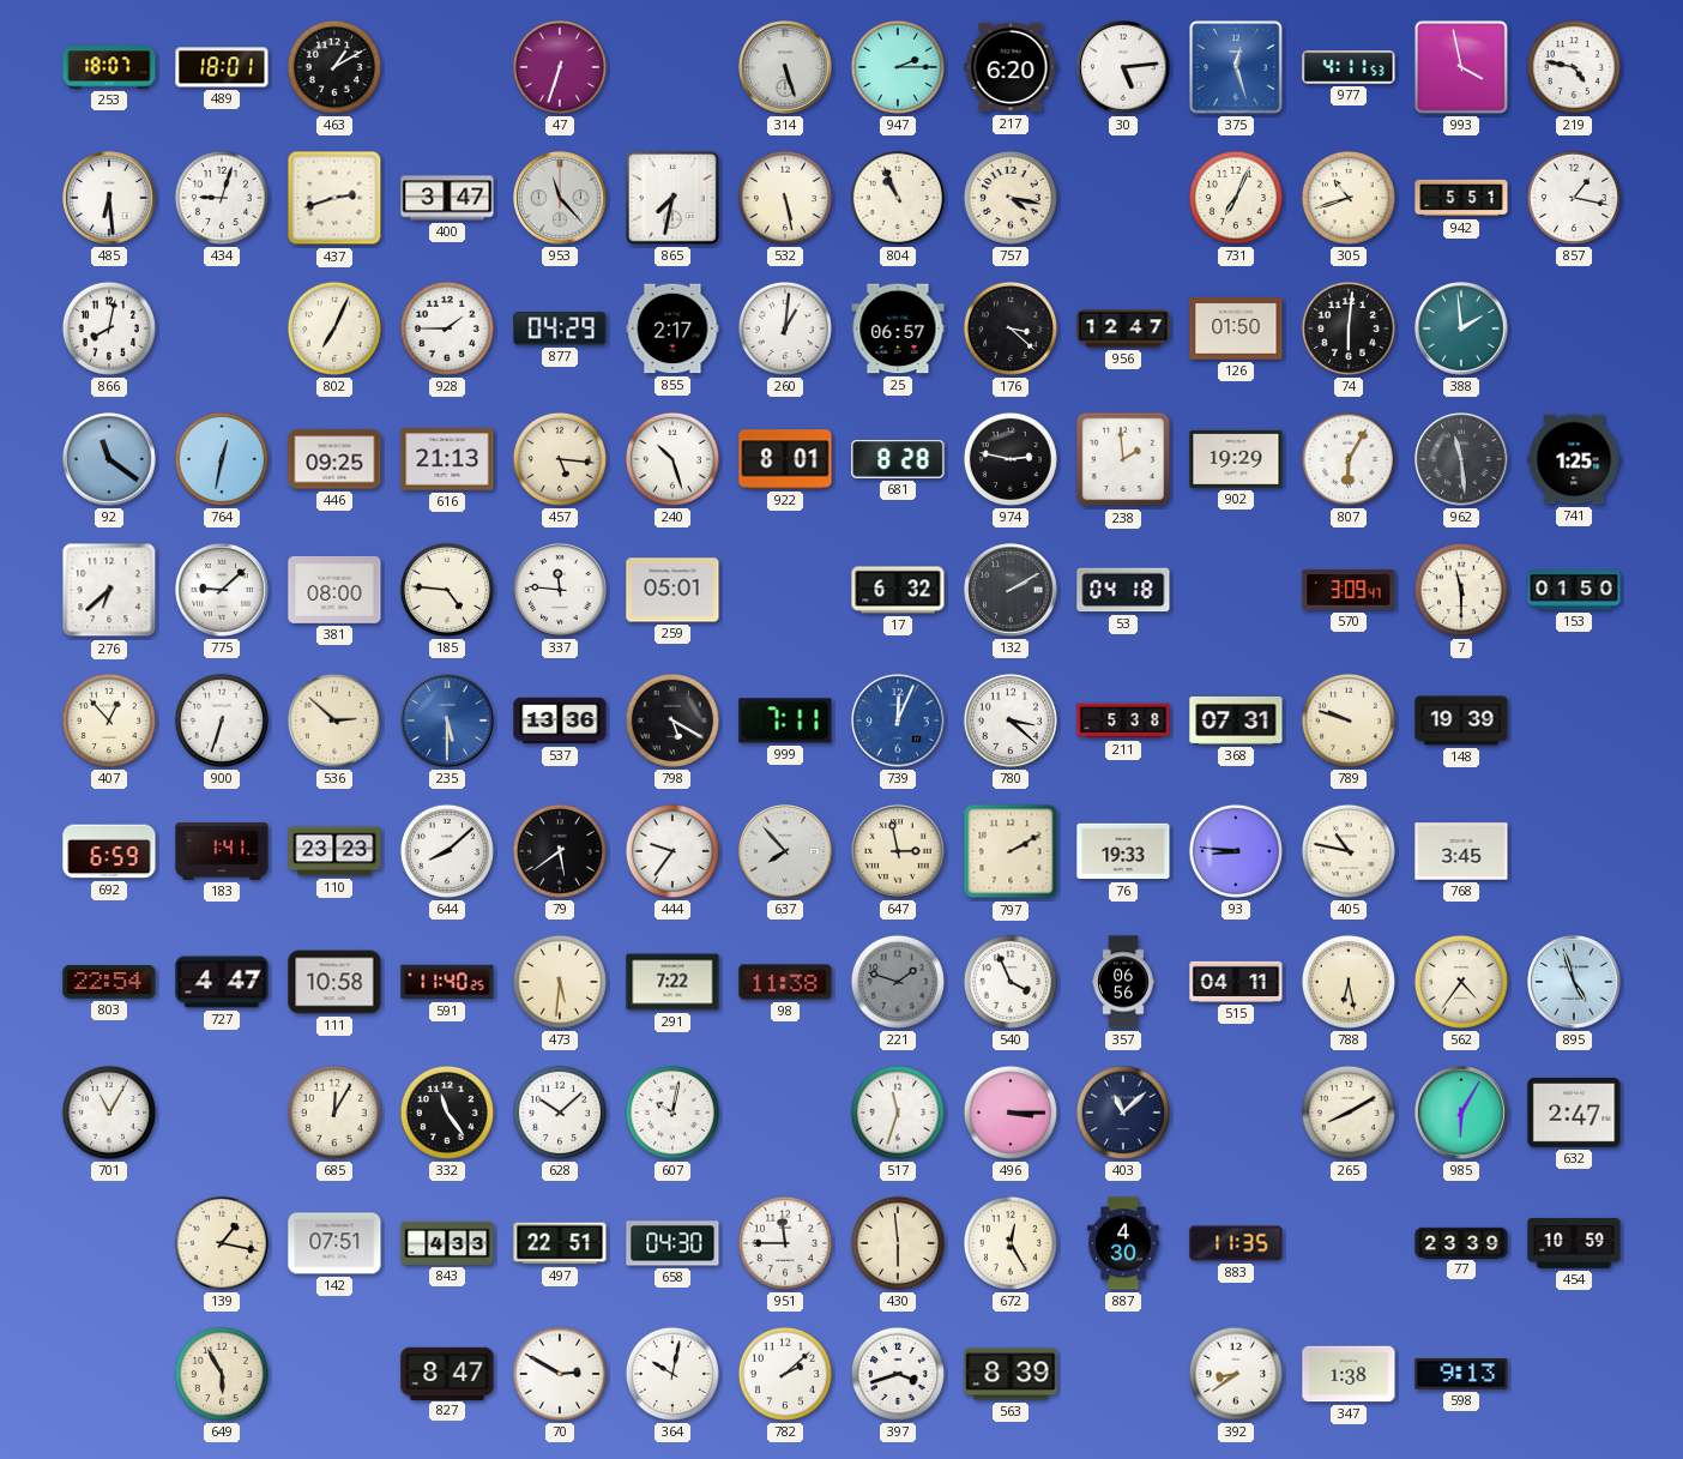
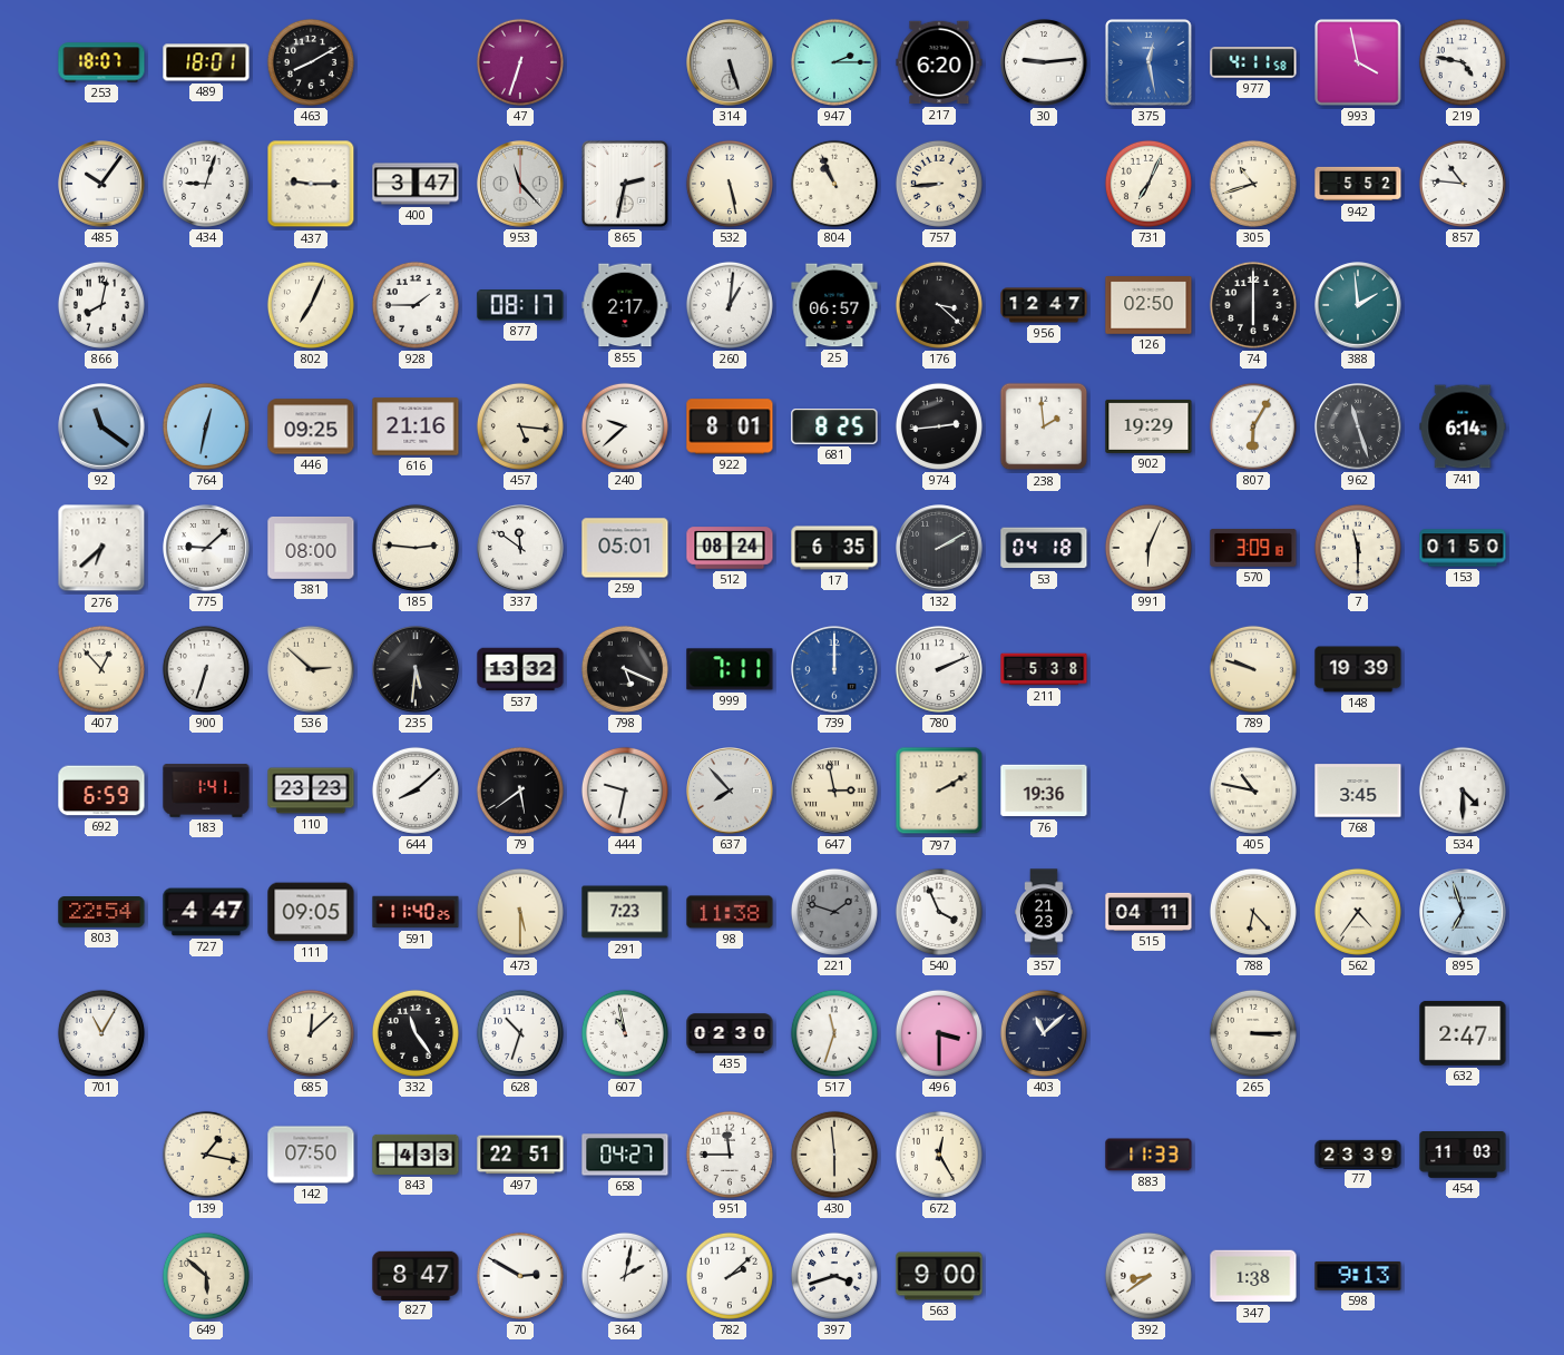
463: 1:10 -> 8:10
30: 5:14 -> 9:14
375: 12:27 -> 12:28
977: 4:11:53 -> 4:11:58
485: 6:29 -> 10:06
437: 2:42 -> 9:15
865: 7:32 -> 2:32
757: 4:17 -> 8:44
942: 5:51 -> 5:52
857: 1:17 -> 10:46
877: 04:29 -> 08:17
126: 01:50 -> 02:50
74: 6:01 -> 6:00
616: 21:13 -> 21:16
240: 10:27 -> 9:38
681: 8:28 -> 8:25
974: 2:47 -> 2:44
962: 11:29 -> 11:27
741: 1:25 -> 6:14
185: 4:46 -> 2:46
337: 11:46 -> 11:51
512: none -> 08:24
17: 6:32 -> 6:35
991: none -> 6:04
570: 3:09:47 -> 3:09:18
235: 5:30 -> 5:31
235 dial: blue -> black
537: 13:36 -> 13:32
798: 5:20 -> 5:19
739: 12:04 -> 12:00
780: 3:22 -> 2:11
368: 07:31 -> none
444: 9:36 -> 9:32
76: 19:33 -> 19:36
93: 8:46 -> none
534: none -> 4:30
111: 10:58 -> 09:05
473: 5:31 -> 5:30
291: 7:22 -> 7:23
357: 06:56 -> 21:23
788: 6:28 -> 6:23
895: 4:57 -> 6:57
685: 12:05 -> 12:08
628: 10:08 -> 10:33
607: 10:02 -> 10:58
435: none -> 02:30
496: 3:15 -> 3:30
265: 8:10 -> 3:15
985: 6:05 -> none
142: 07:51 -> 07:50
658: 04:30 -> 04:27
887: 4:30 -> none
883: 11:35 -> 11:33
454: 10:59 -> 11:03
649: 5:55 -> 5:52
364: 10:02 -> 2:02
563: 8:39 -> 9:00
